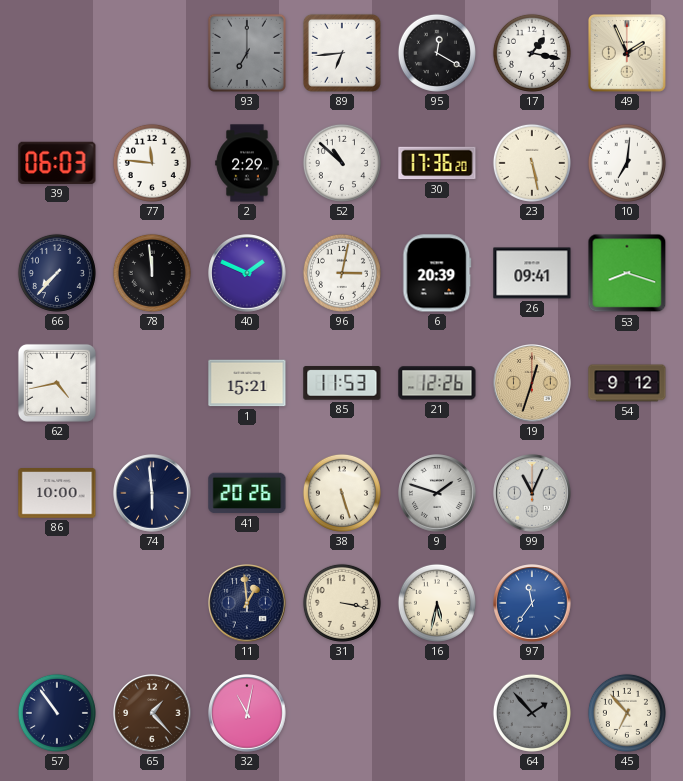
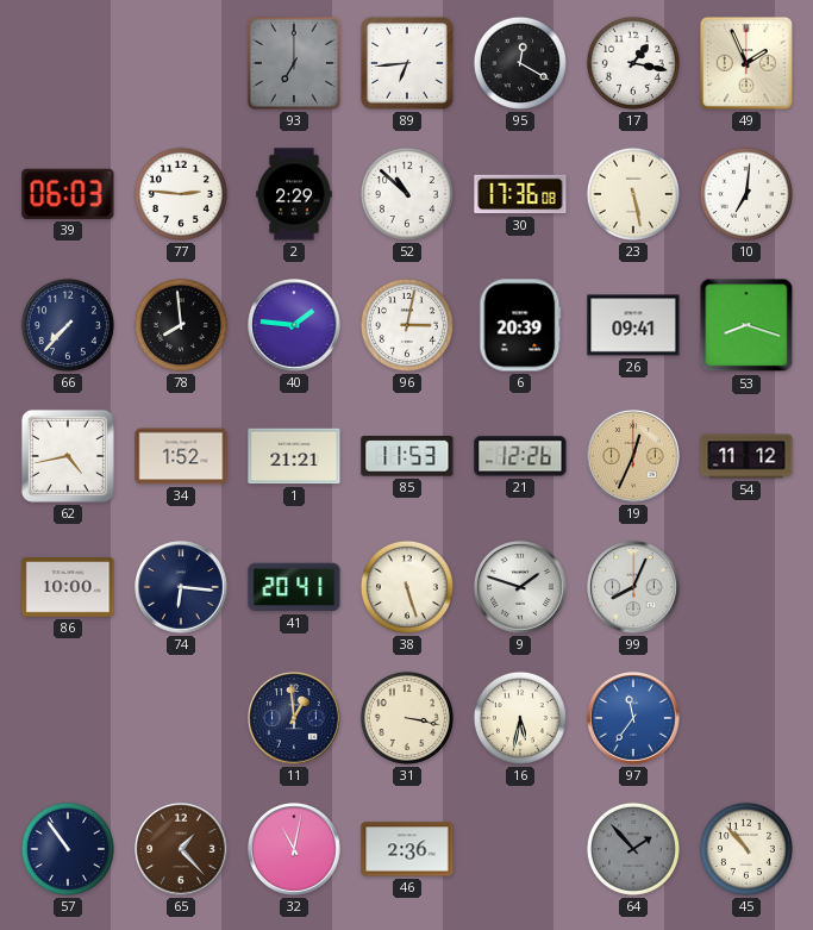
77: 11:46 -> 2:46
30: 17:36:20 -> 17:36:08
78: 11:59 -> 7:59
40: 1:49 -> 1:46
34: none -> 1:52
1: 15:21 -> 21:21
19: 12:33 -> 12:34
54: 9:12 -> 11:12
74: 5:59 -> 6:16
41: 20:26 -> 20:41
99: 11:04 -> 8:04
46: none -> 2:36
45: 6:53 -> 10:53
